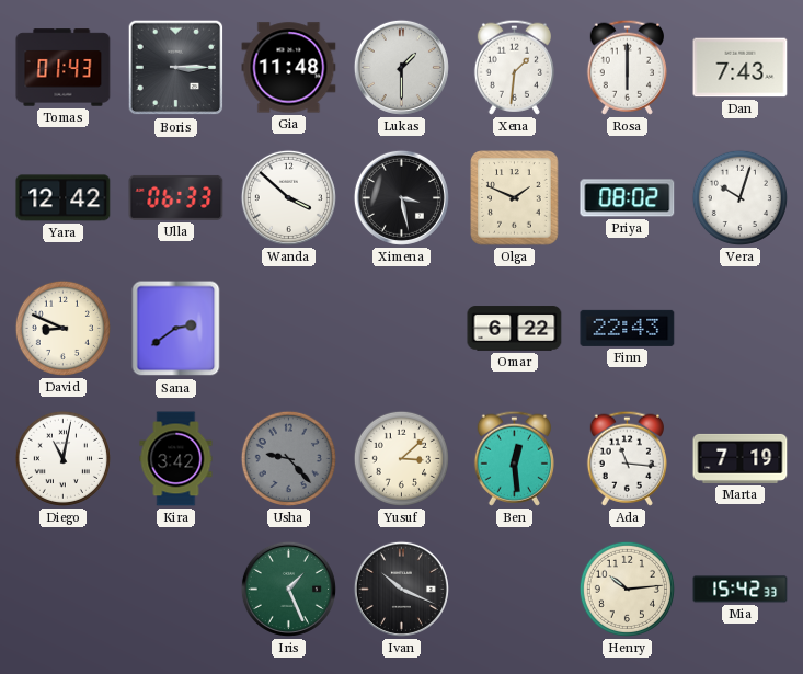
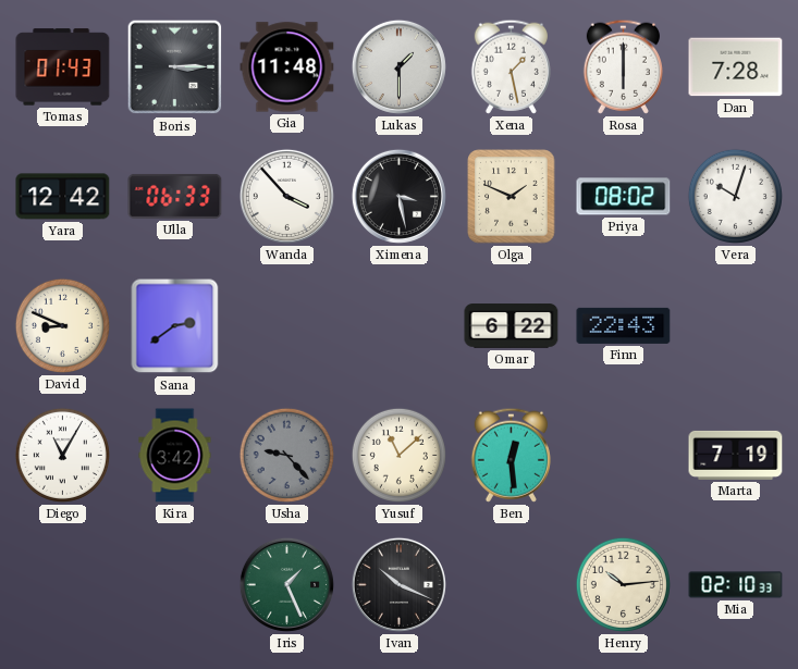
Xena: 1:31 -> 1:28
Dan: 7:43 -> 7:28
Wanda: 3:52 -> 3:53
Diego: 11:02 -> 11:05
Yusuf: 3:08 -> 11:08
Ada: 11:16 -> none
Mia: 15:42 -> 02:10
